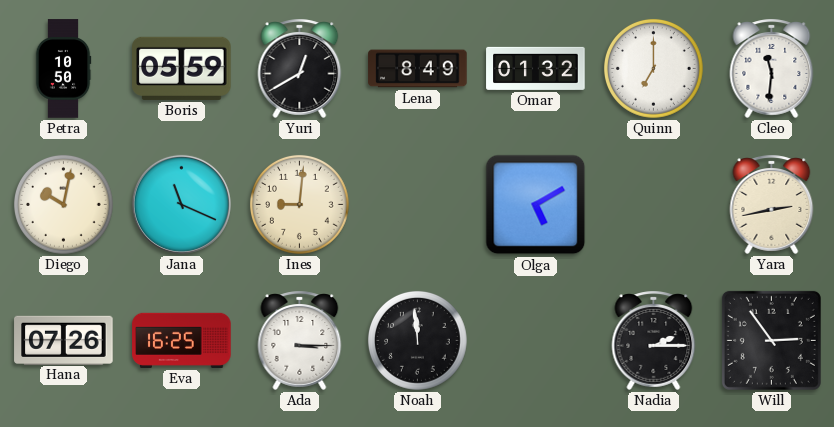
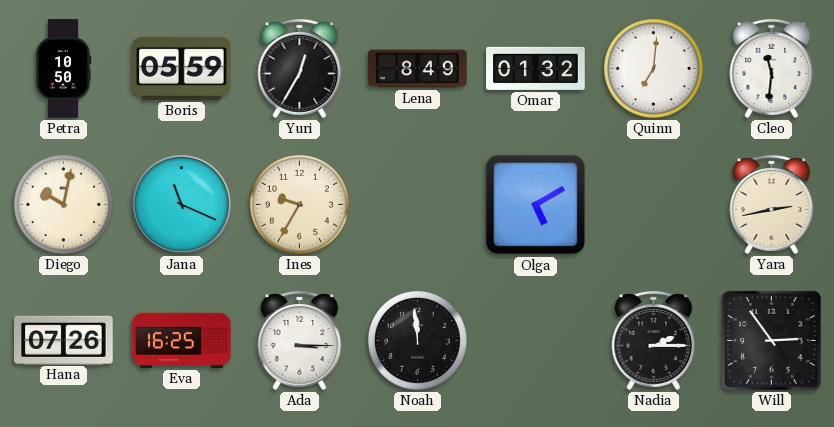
Yuri: 12:40 -> 12:35
Quinn: 7:00 -> 7:01
Ines: 9:01 -> 9:35
